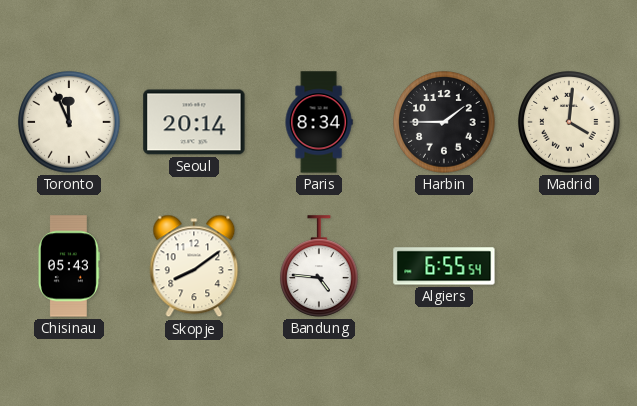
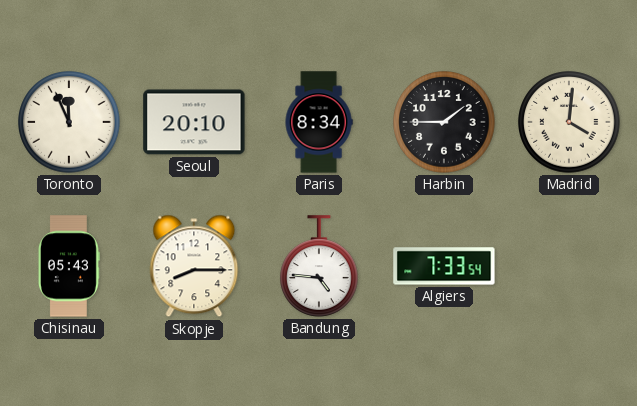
Seoul: 20:14 -> 20:10
Skopje: 8:09 -> 8:15
Algiers: 6:55 -> 7:33
